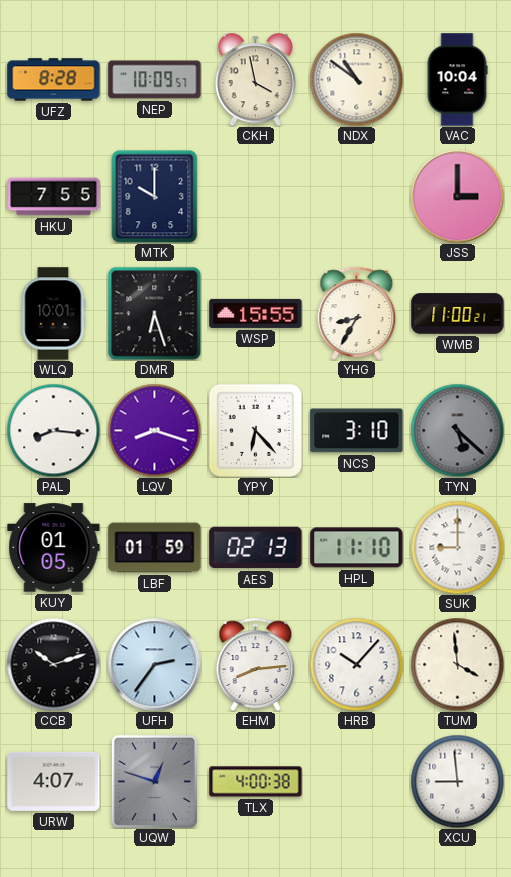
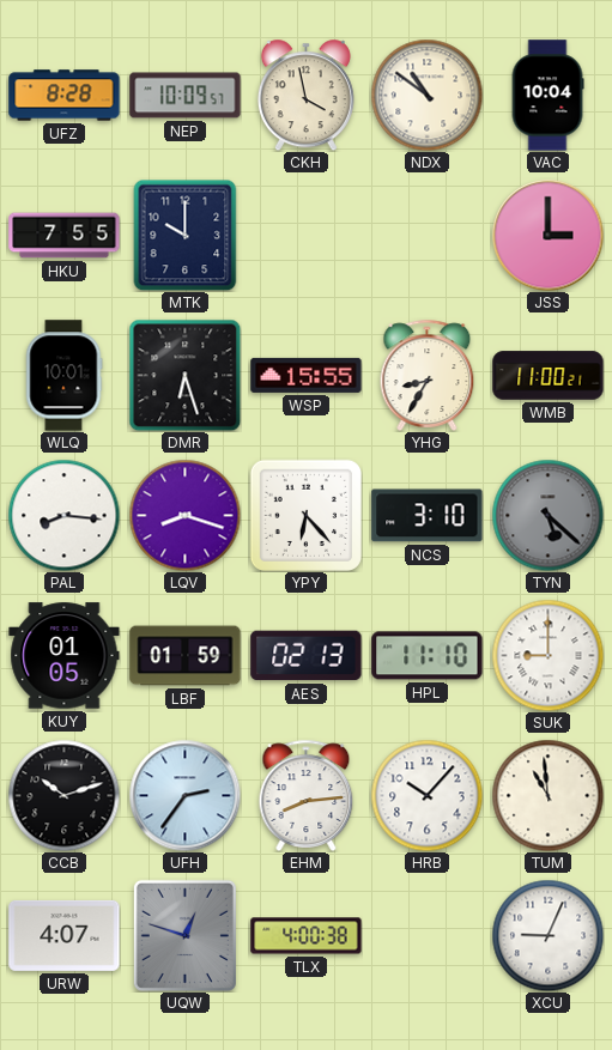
TUM: 3:59 -> 10:59
XCU: 8:59 -> 9:04
